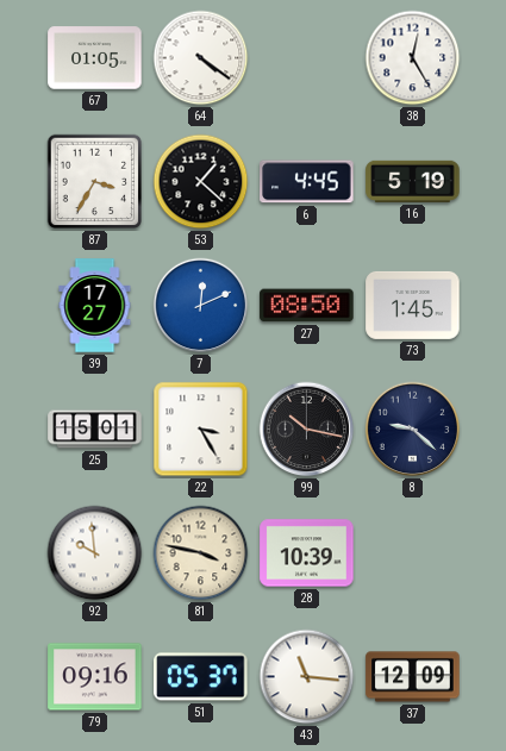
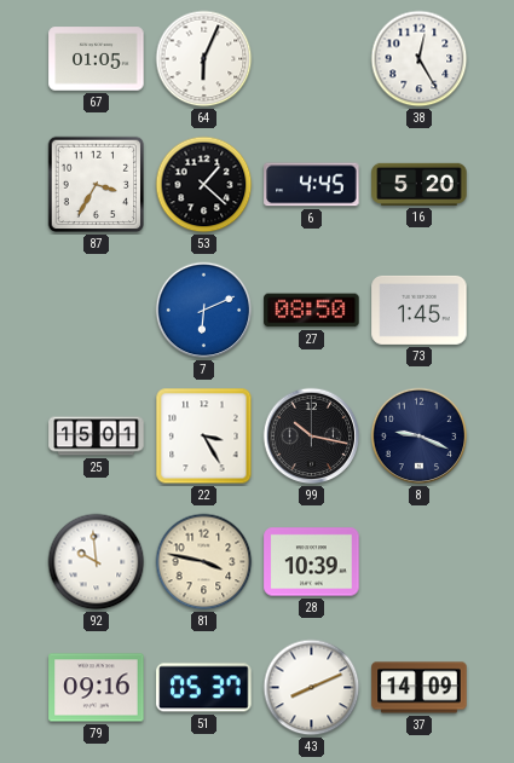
64: 4:21 -> 6:04
16: 5:19 -> 5:20
39: 17:27 -> none
7: 12:11 -> 6:11
8: 9:22 -> 9:19
43: 11:16 -> 8:11
37: 12:09 -> 14:09
